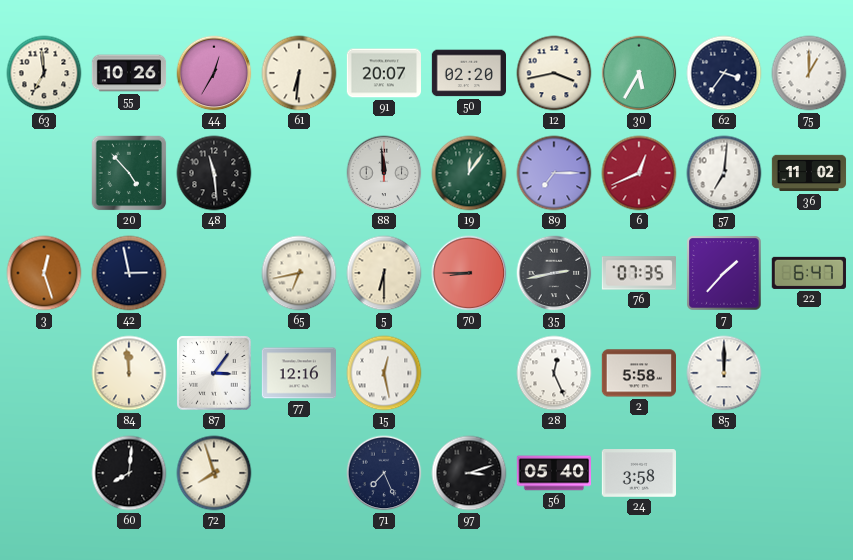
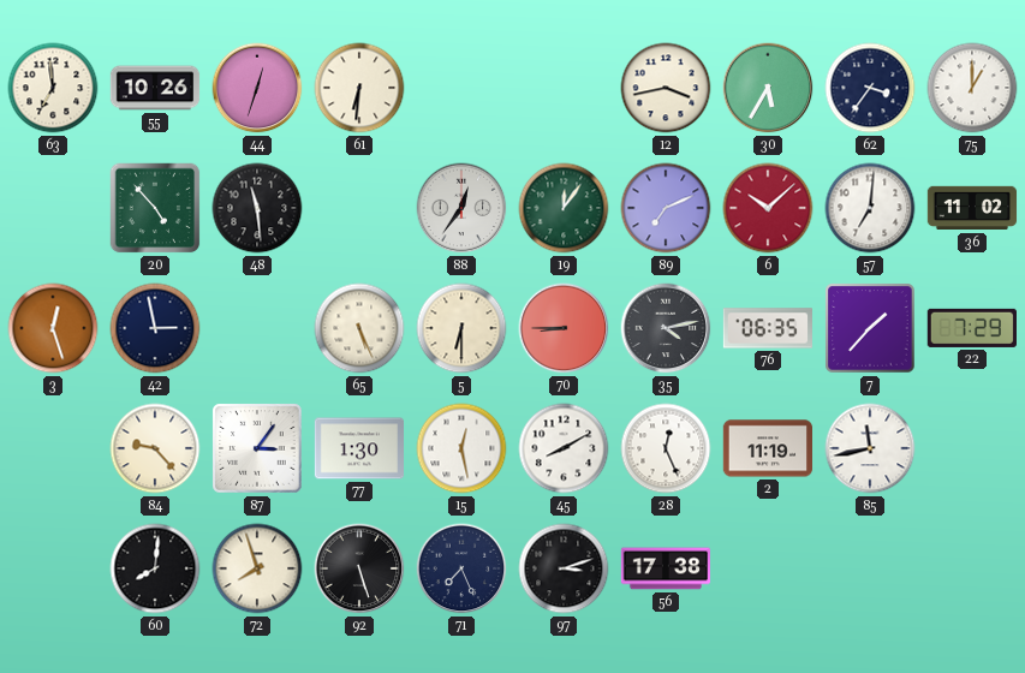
44: 12:35 -> 12:33
91: 20:07 -> none
50: 02:20 -> none
88: 11:59 -> 12:36
89: 7:15 -> 7:11
6: 12:41 -> 10:08
65: 6:43 -> 5:26
35: 2:43 -> 4:13
76: 07:35 -> 06:35
22: 6:47 -> 7:29
84: 11:59 -> 9:23
77: 12:16 -> 1:30
45: none -> 8:10
2: 5:58 -> 11:19
85: 12:00 -> 11:43
92: none -> 5:27
56: 05:40 -> 17:38
24: 3:58 -> none
